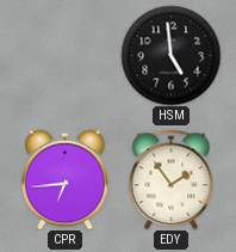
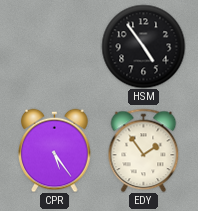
HSM: 4:59 -> 4:54
CPR: 6:44 -> 5:24
